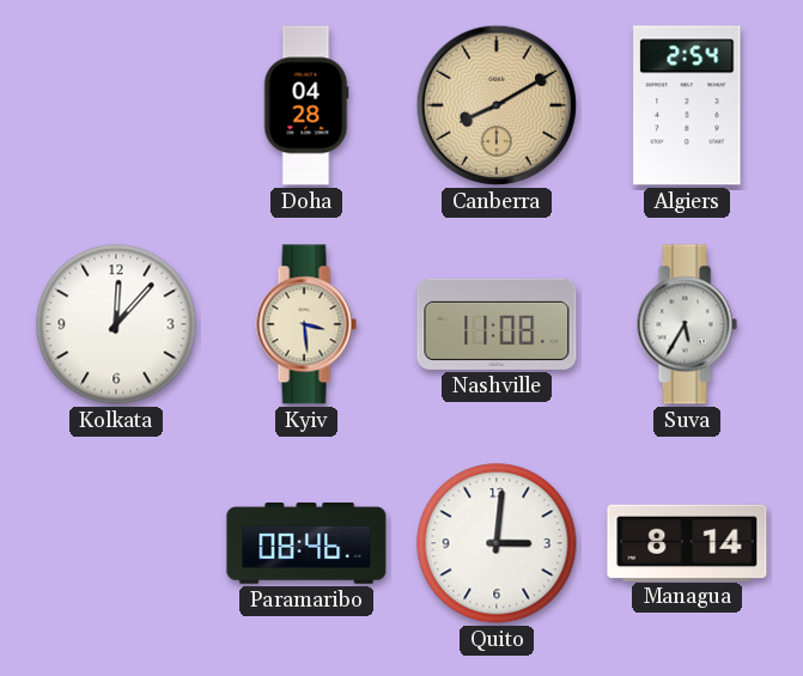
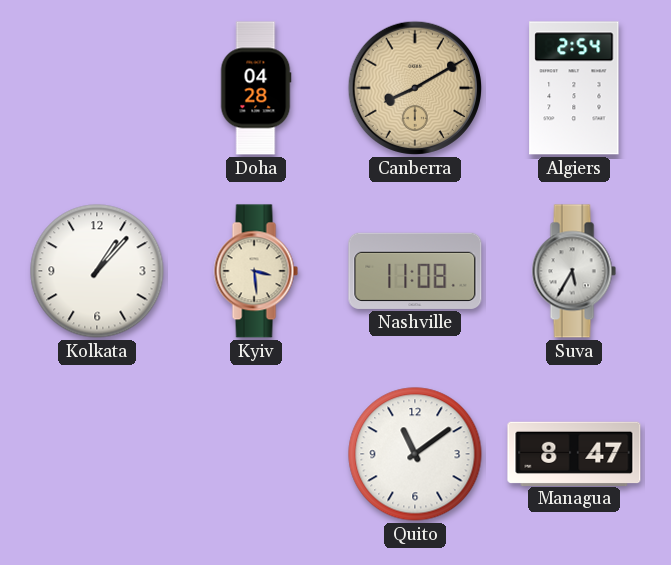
Kolkata: 12:07 -> 1:07
Paramaribo: 08:46 -> none
Quito: 3:01 -> 11:09
Managua: 8:14 -> 8:47
